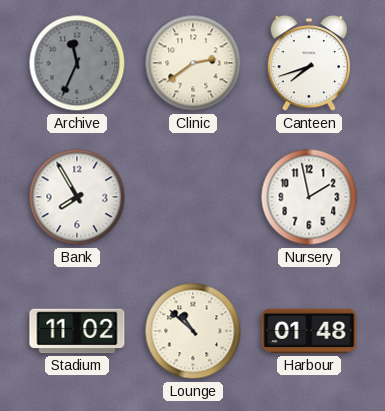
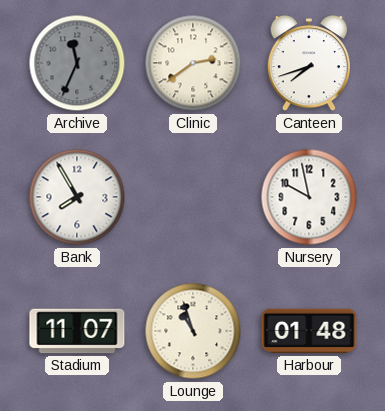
Nursery: 1:58 -> 9:58
Stadium: 11:02 -> 11:07
Lounge: 10:52 -> 10:57
